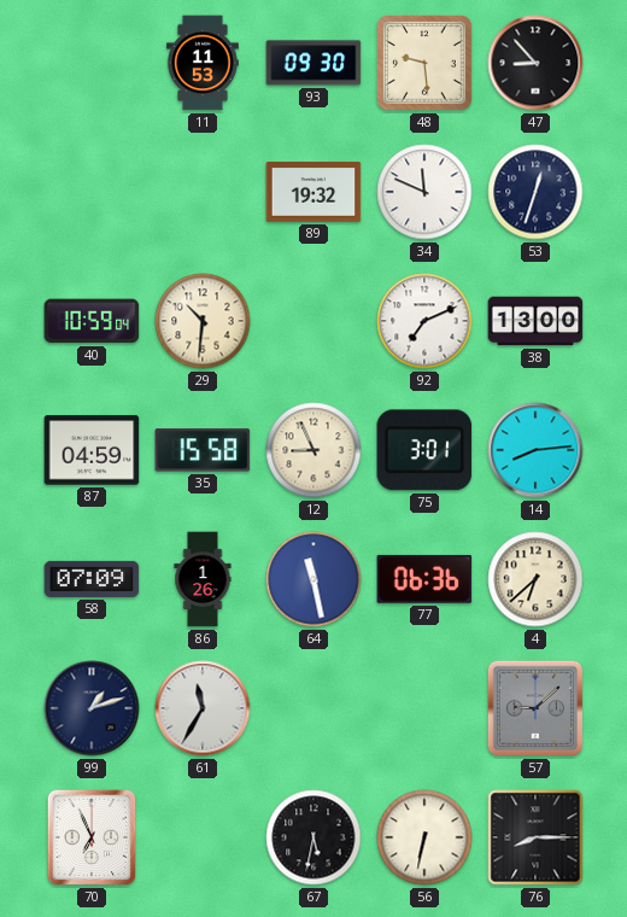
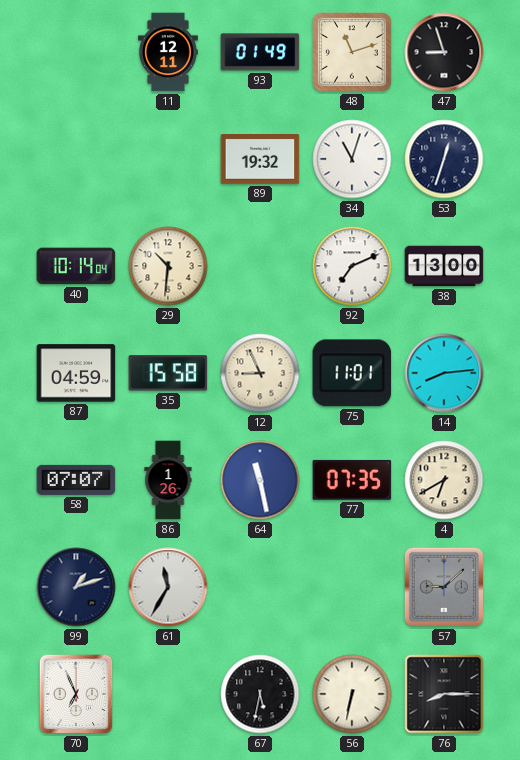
11: 11:53 -> 12:11
93: 09:30 -> 01:49
48: 9:29 -> 11:12
47: 8:53 -> 8:57
34: 11:49 -> 11:03
40: 10:59 -> 10:14
75: 3:01 -> 11:01
58: 07:09 -> 07:07
77: 06:36 -> 07:35
4: 6:38 -> 6:40
